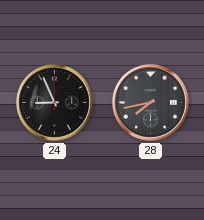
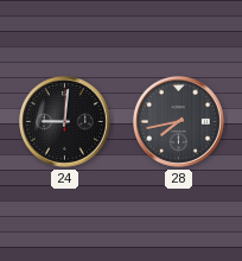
24: 8:56 -> 9:01
